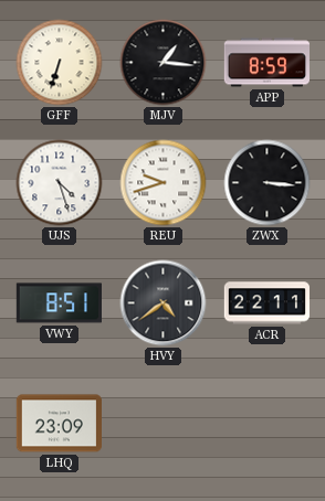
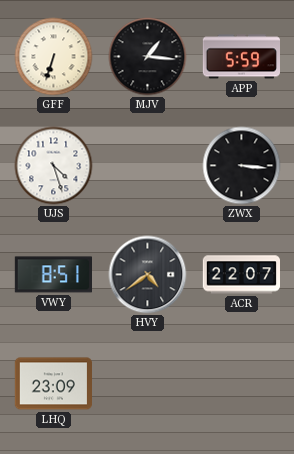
APP: 8:59 -> 5:59
REU: 9:42 -> none
ACR: 22:11 -> 22:07
